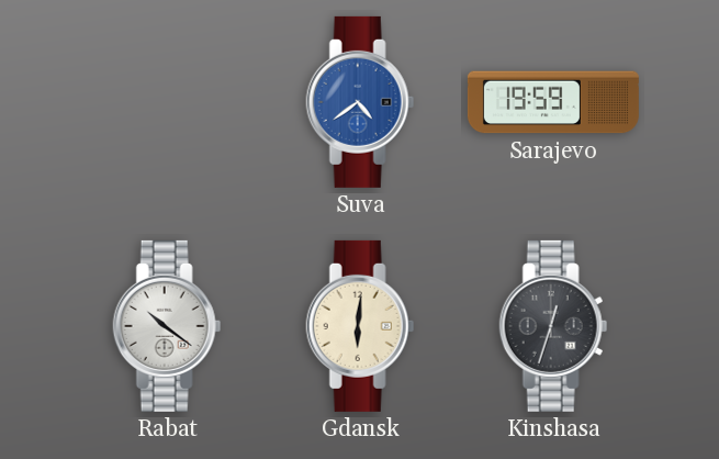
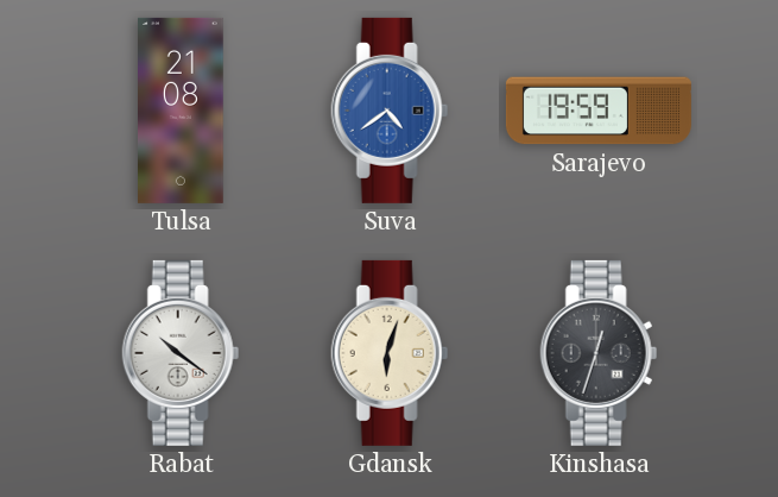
Tulsa: none -> 21:08
Gdansk: 6:01 -> 6:03
